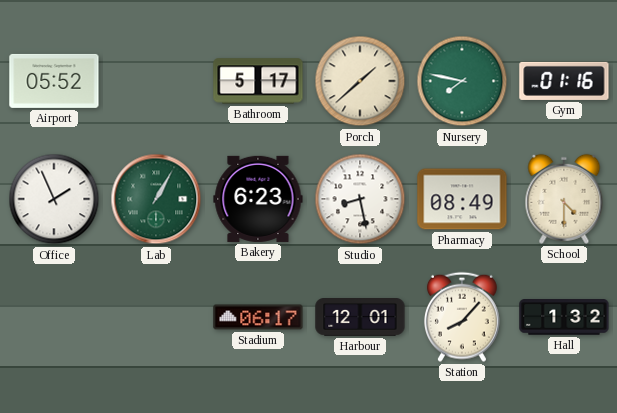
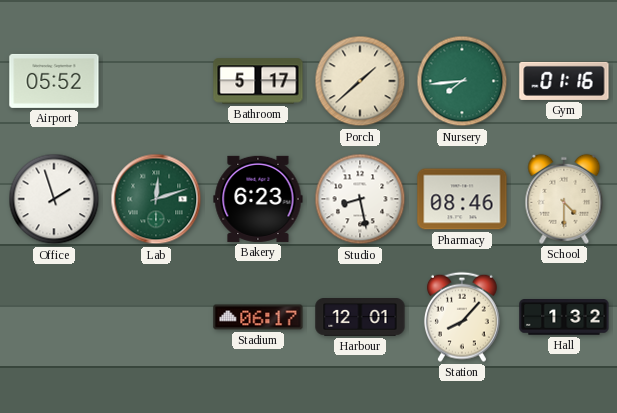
Nursery: 7:47 -> 7:44
Office: 1:56 -> 1:57
Lab: 1:05 -> 12:12
Pharmacy: 08:49 -> 08:46
